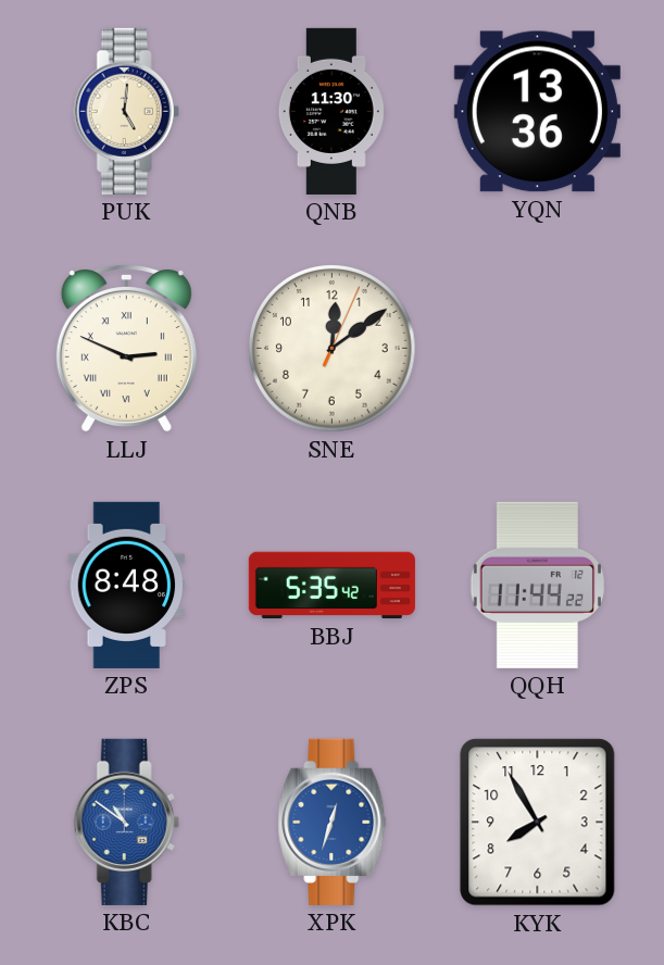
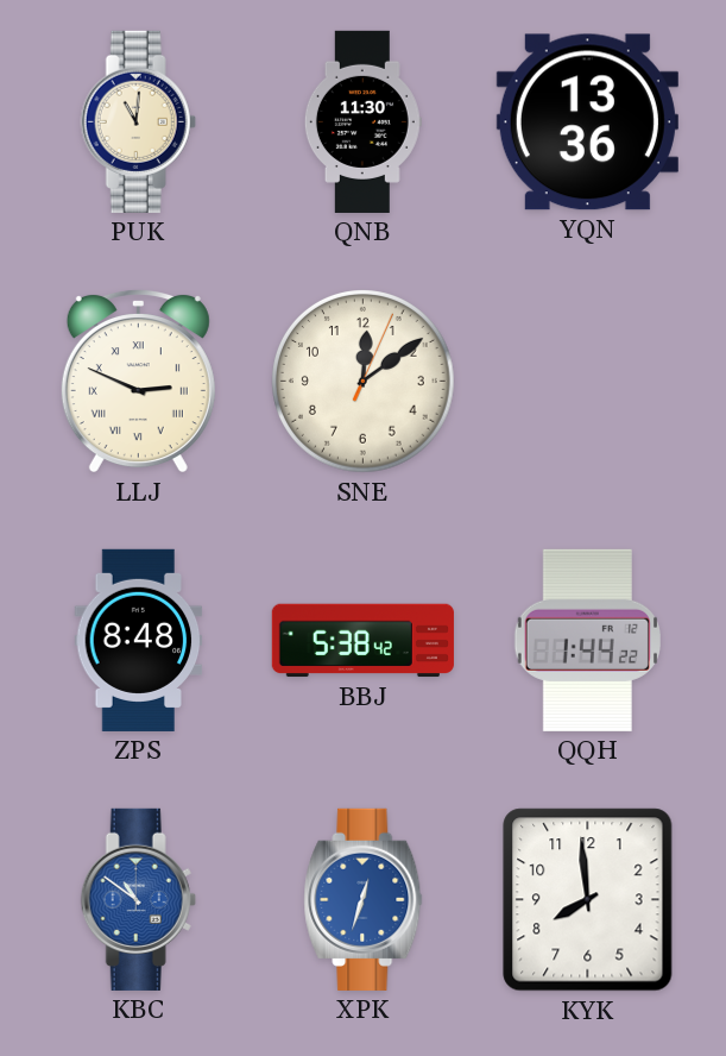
PUK: 5:01 -> 11:01
BBJ: 5:35 -> 5:38
QQH: 11:44 -> 1:44
KYK: 7:55 -> 7:59
